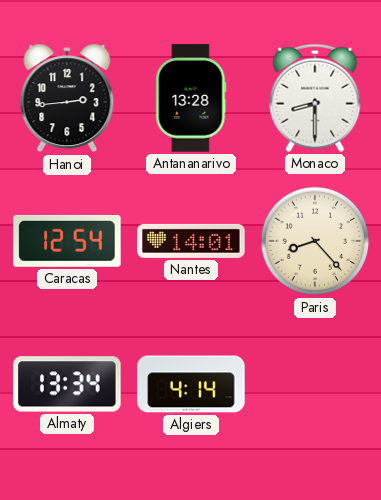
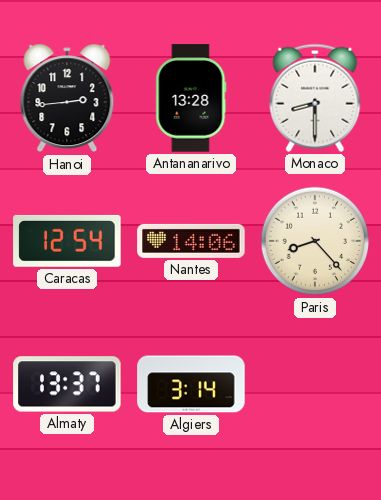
Nantes: 14:01 -> 14:06
Almaty: 13:34 -> 13:37
Algiers: 4:14 -> 3:14
